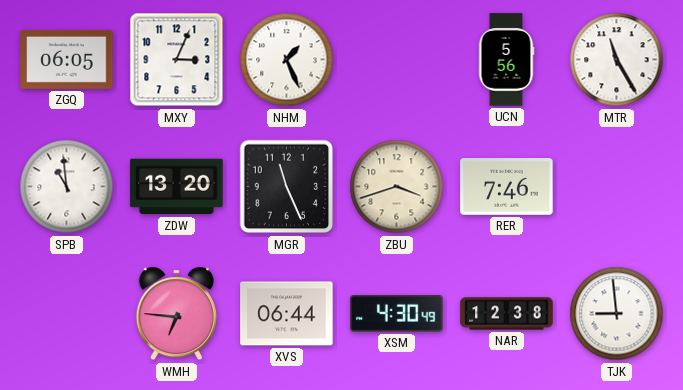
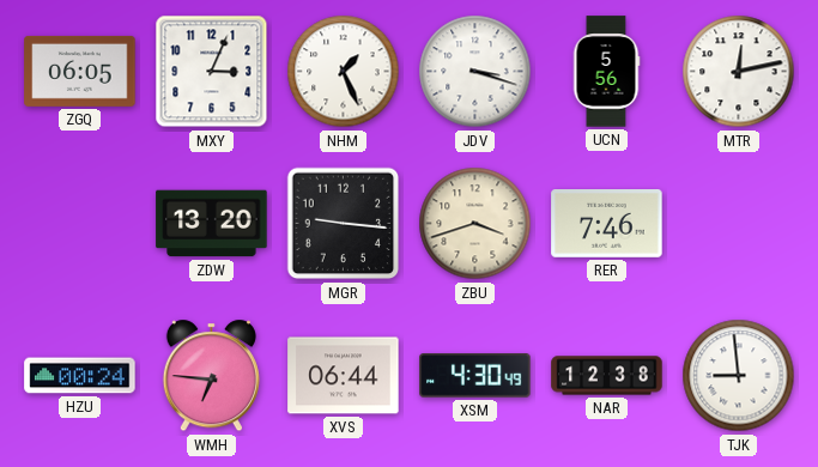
JDV: none -> 3:18
MTR: 11:25 -> 12:13
SPB: 10:59 -> none
MGR: 11:26 -> 9:16
HZU: none -> 00:24
